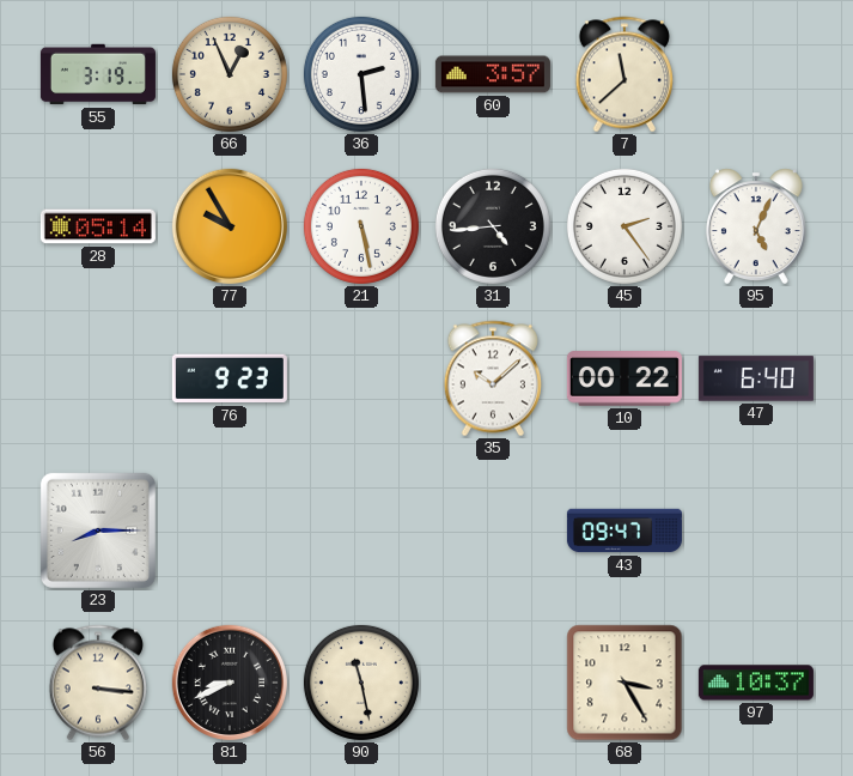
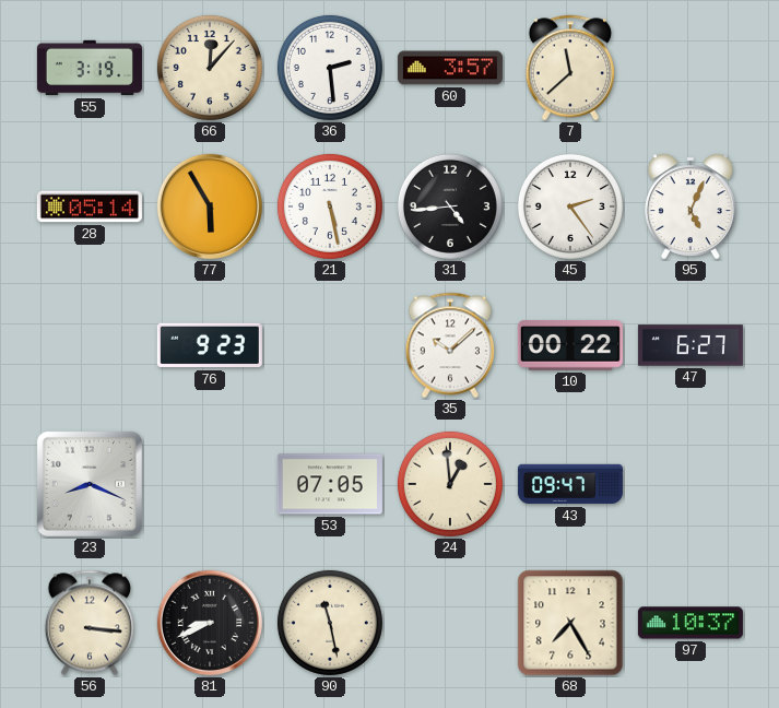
66: 12:56 -> 12:07
77: 9:55 -> 5:55
47: 6:40 -> 6:27
23: 8:15 -> 8:19
53: none -> 07:05
24: none -> 12:59
68: 3:25 -> 7:25
